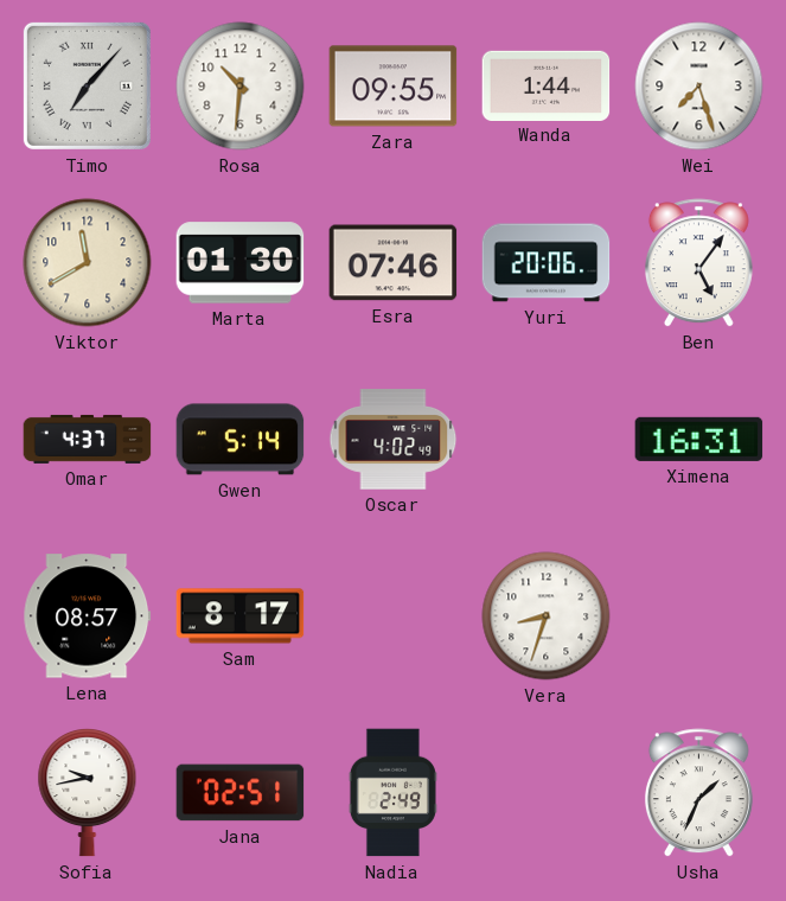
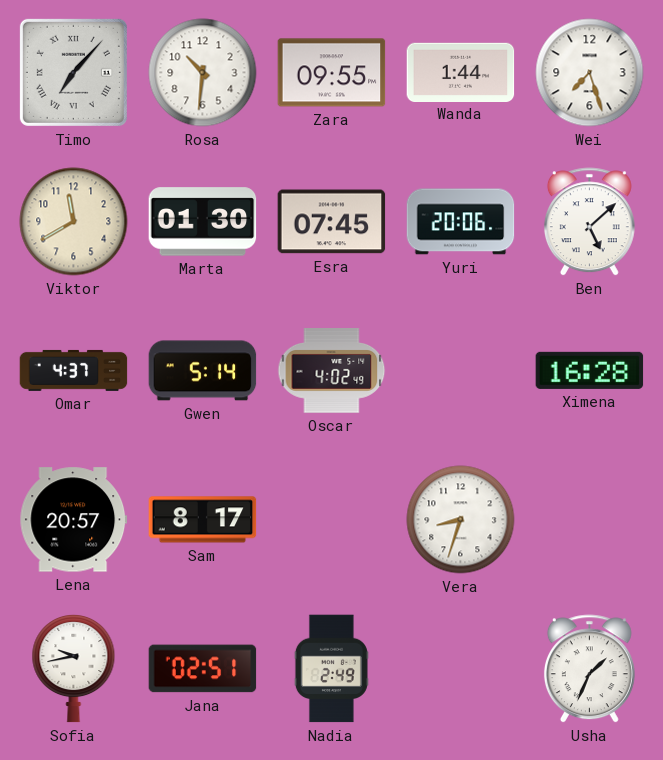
Esra: 07:46 -> 07:45
Ben: 5:06 -> 5:08
Ximena: 16:31 -> 16:28
Lena: 08:57 -> 20:57
